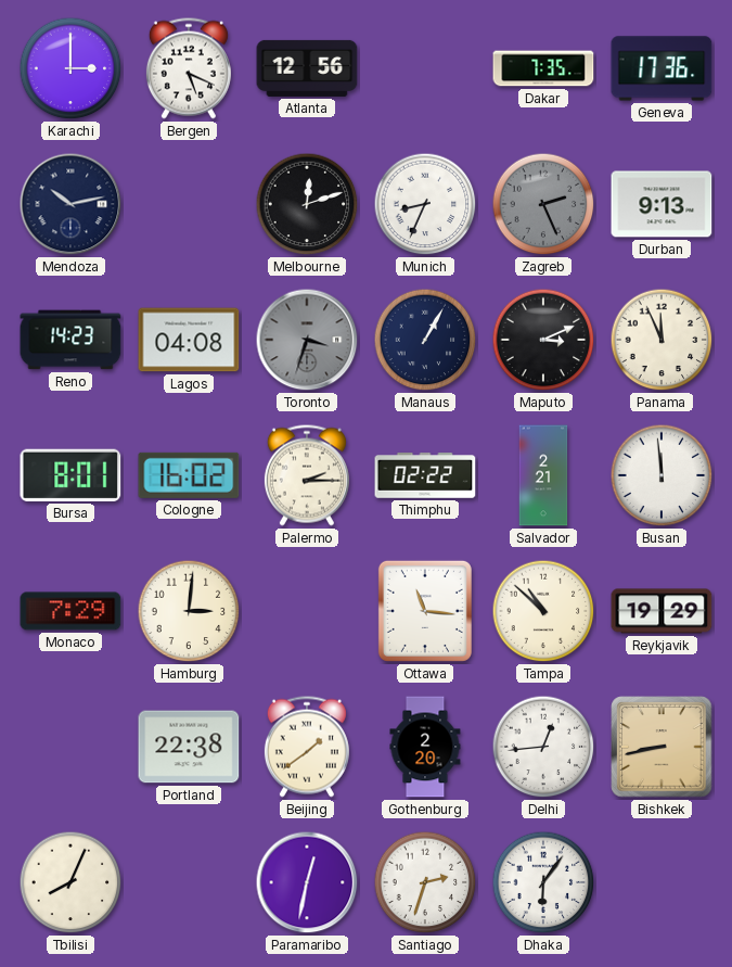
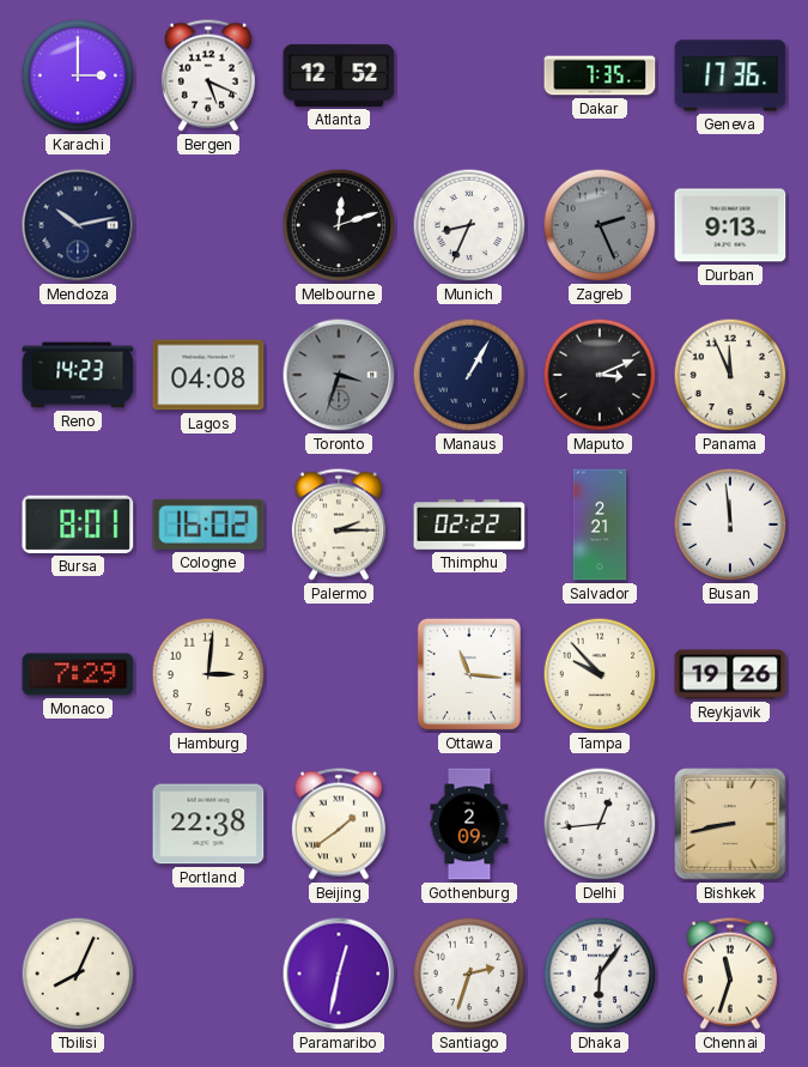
Atlanta: 12:56 -> 12:52
Tampa: 10:52 -> 9:53
Reykjavik: 19:29 -> 19:26
Gothenburg: 2:20 -> 2:09
Chennai: none -> 11:33
